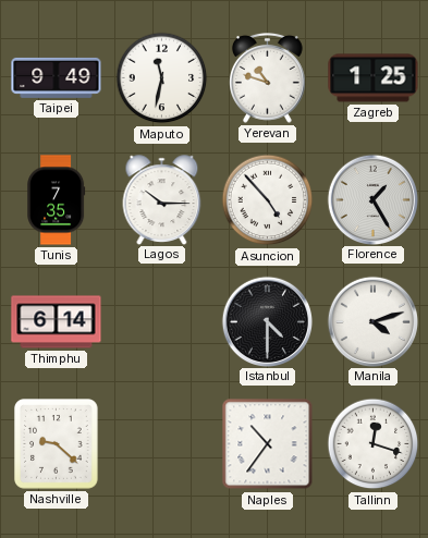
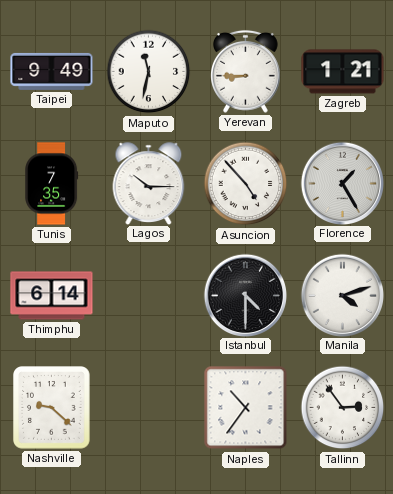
Yerevan: 10:48 -> 8:45
Zagreb: 1:25 -> 1:21
Tallinn: 12:18 -> 2:54
